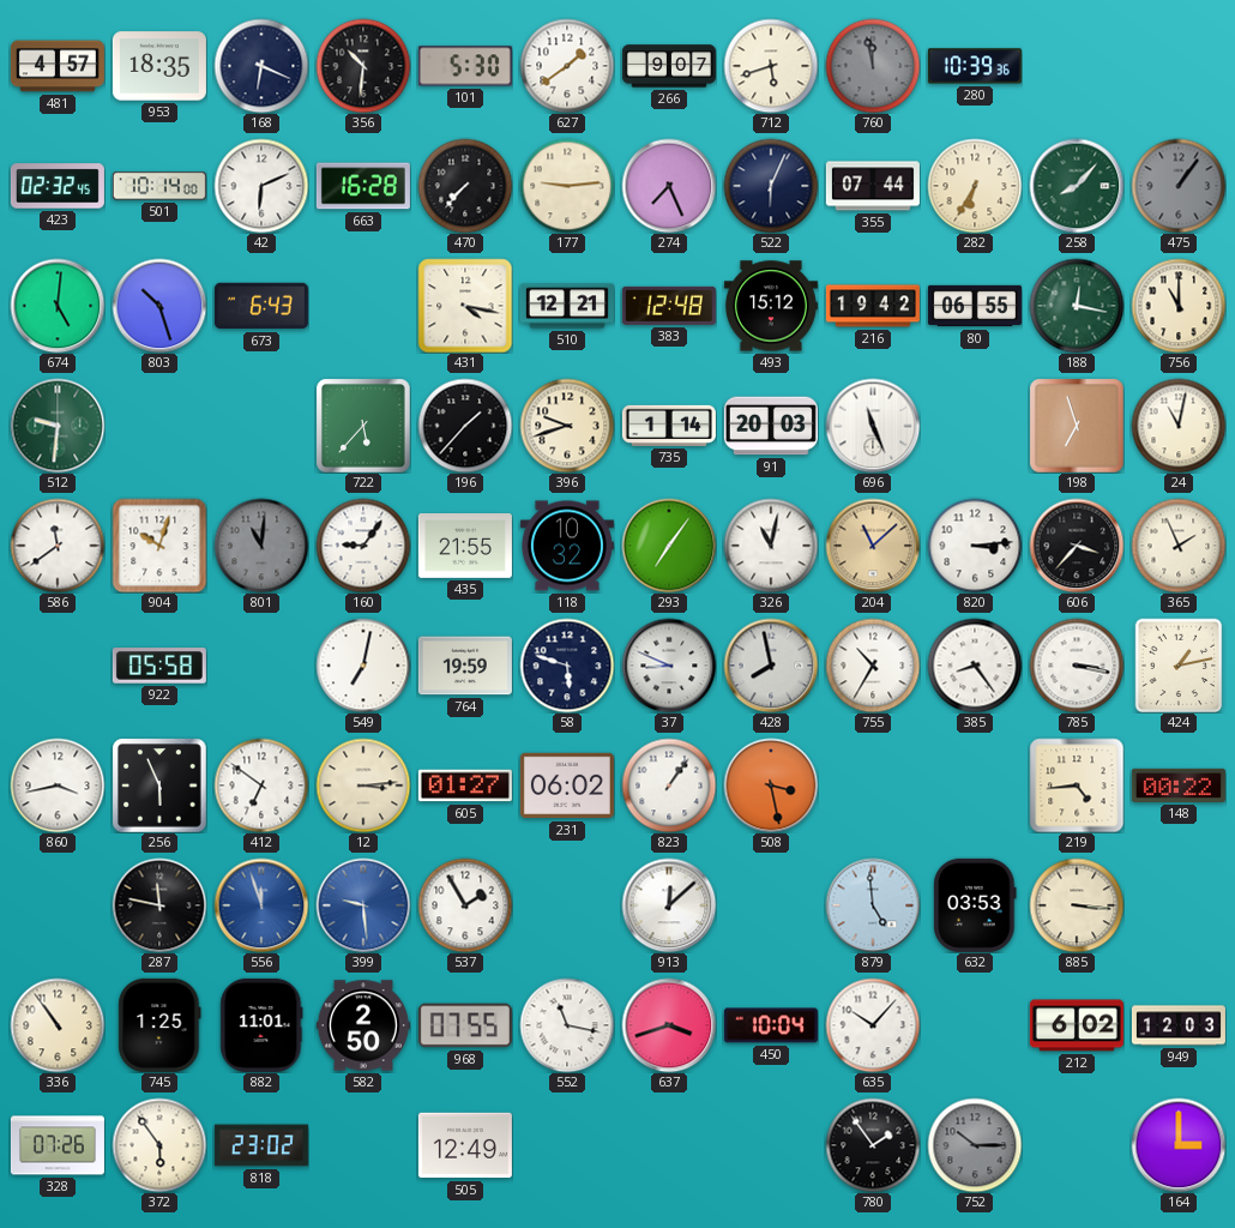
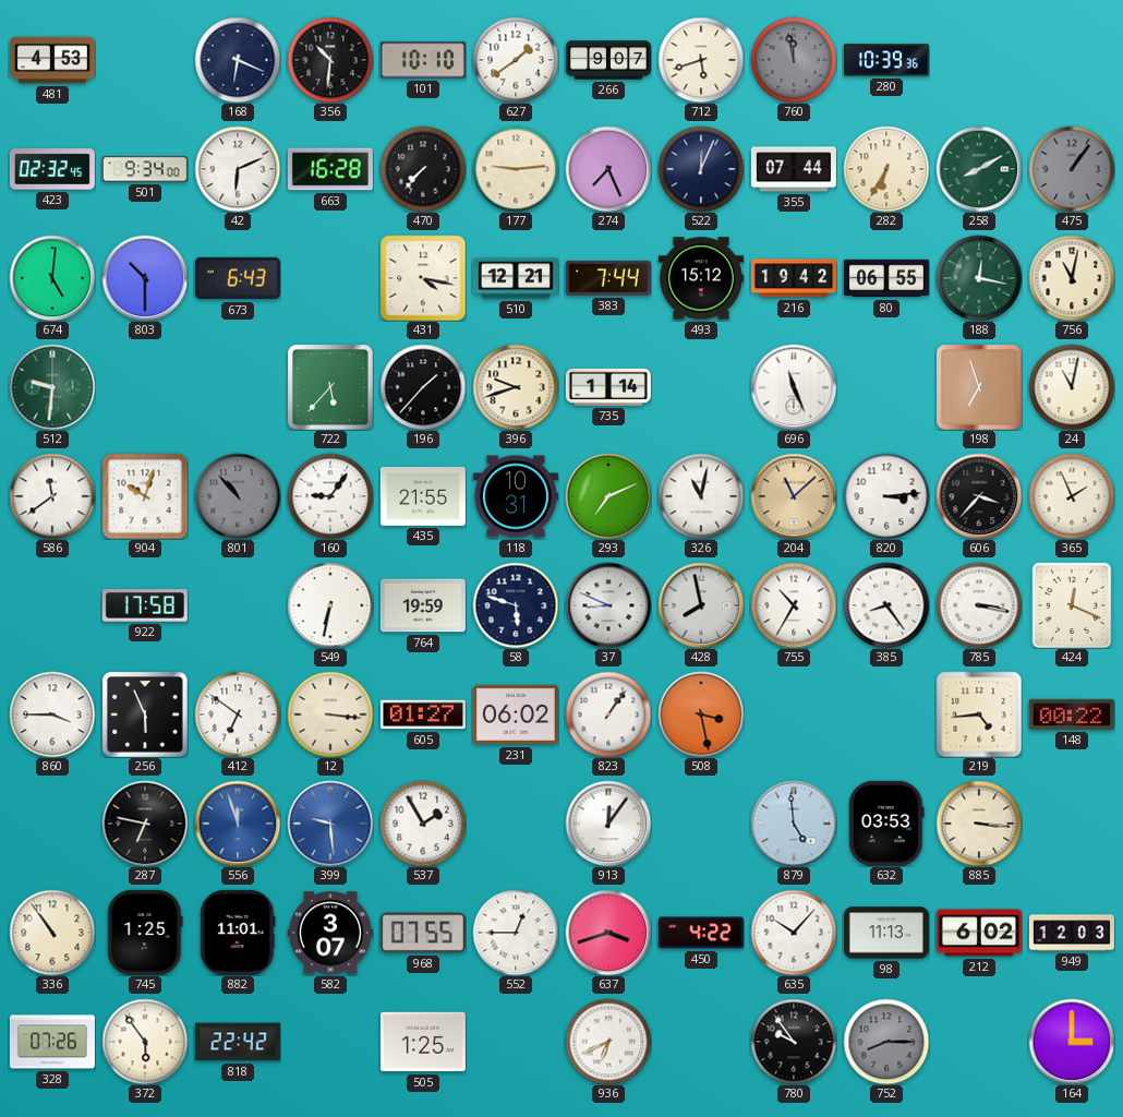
481: 4:57 -> 4:53
953: 18:35 -> none
101: 5:30 -> 10:10
501: 10:14 -> 9:34
522: 6:04 -> 12:04
258: 8:07 -> 8:10
803: 10:27 -> 10:30
383: 12:48 -> 7:44
756: 11:00 -> 11:02
91: 20:03 -> none
801: 11:01 -> 10:53
118: 10:32 -> 10:31
293: 7:06 -> 7:11
922: 05:58 -> 17:58
549: 7:02 -> 6:32
424: 1:13 -> 12:19
860: 3:43 -> 3:45
12: 3:14 -> 3:16
287: 11:47 -> 6:47
913: 12:08 -> 12:06
582: 2:50 -> 3:07
552: 11:17 -> 12:45
450: 10:04 -> 4:22
98: none -> 11:13
818: 23:02 -> 22:42
505: 12:49 -> 1:25
936: none -> 6:41
780: 1:54 -> 9:54
752: 10:15 -> 8:15
